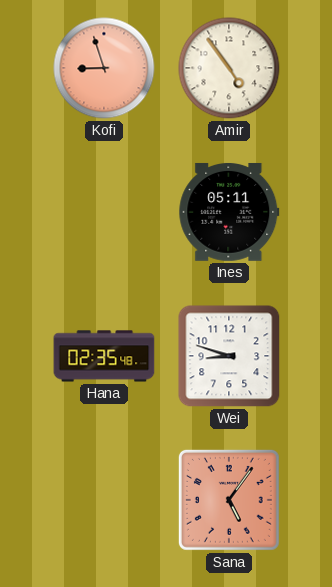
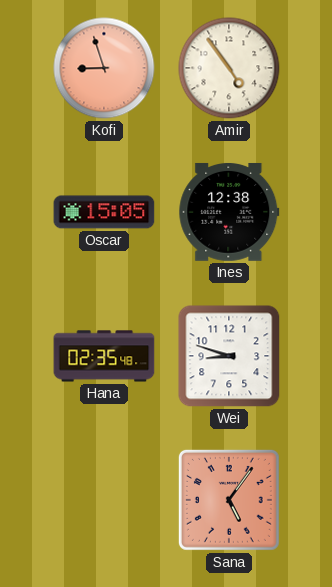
Oscar: none -> 15:05
Ines: 05:11 -> 12:38
